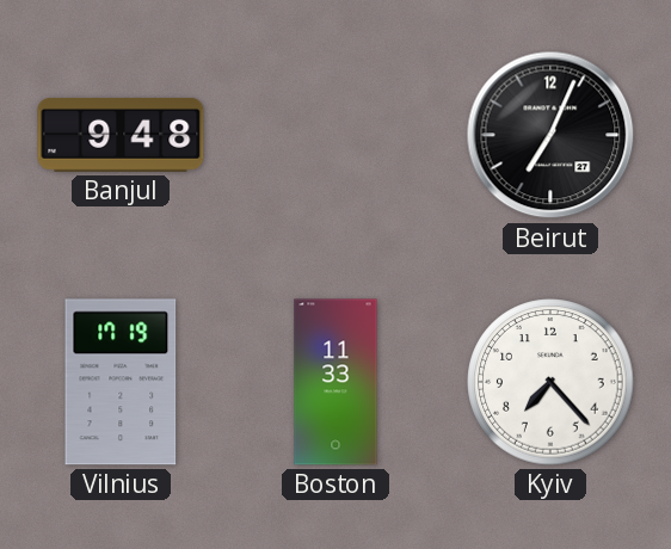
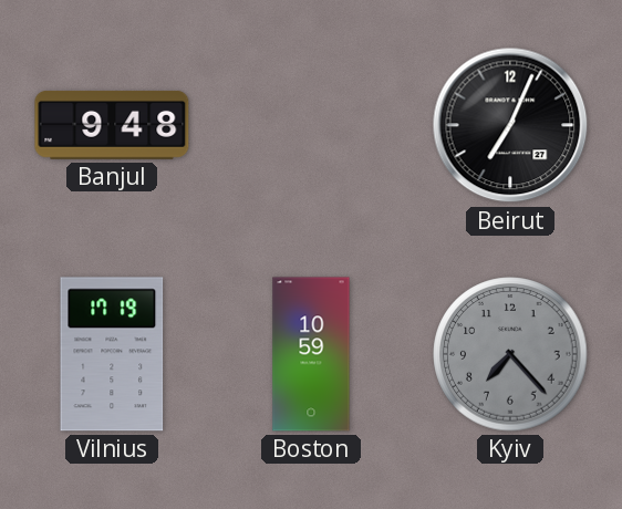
Boston: 11:33 -> 10:59
Kyiv dial: white -> grey
